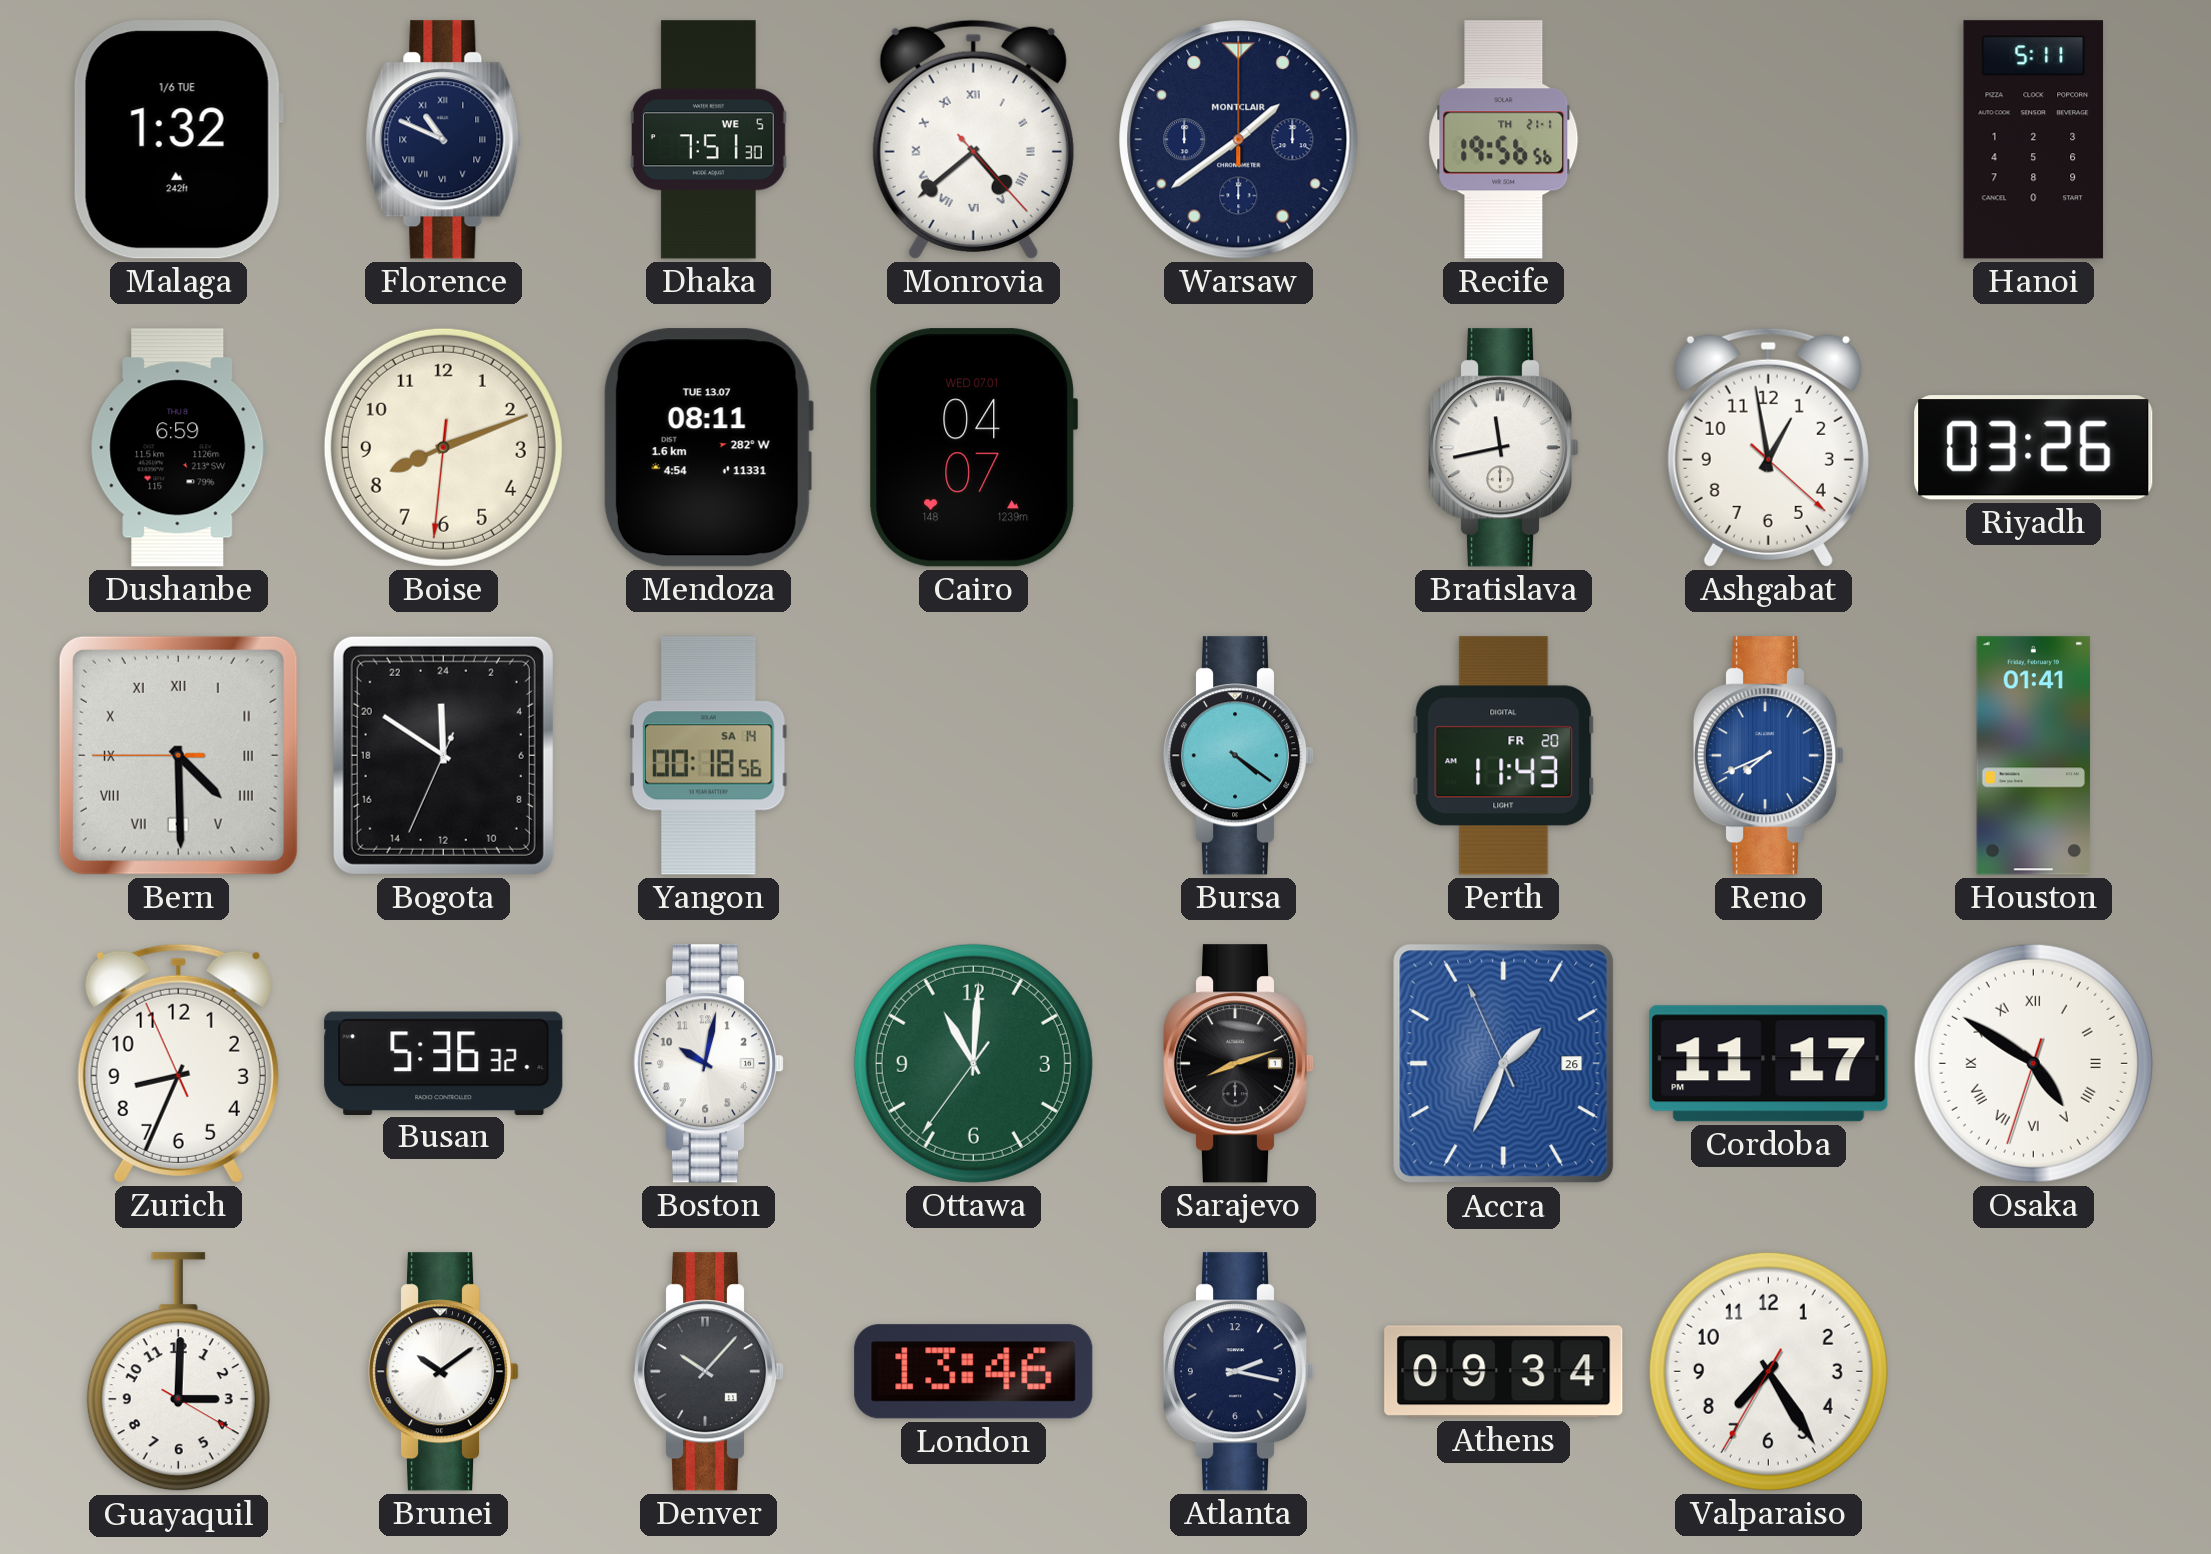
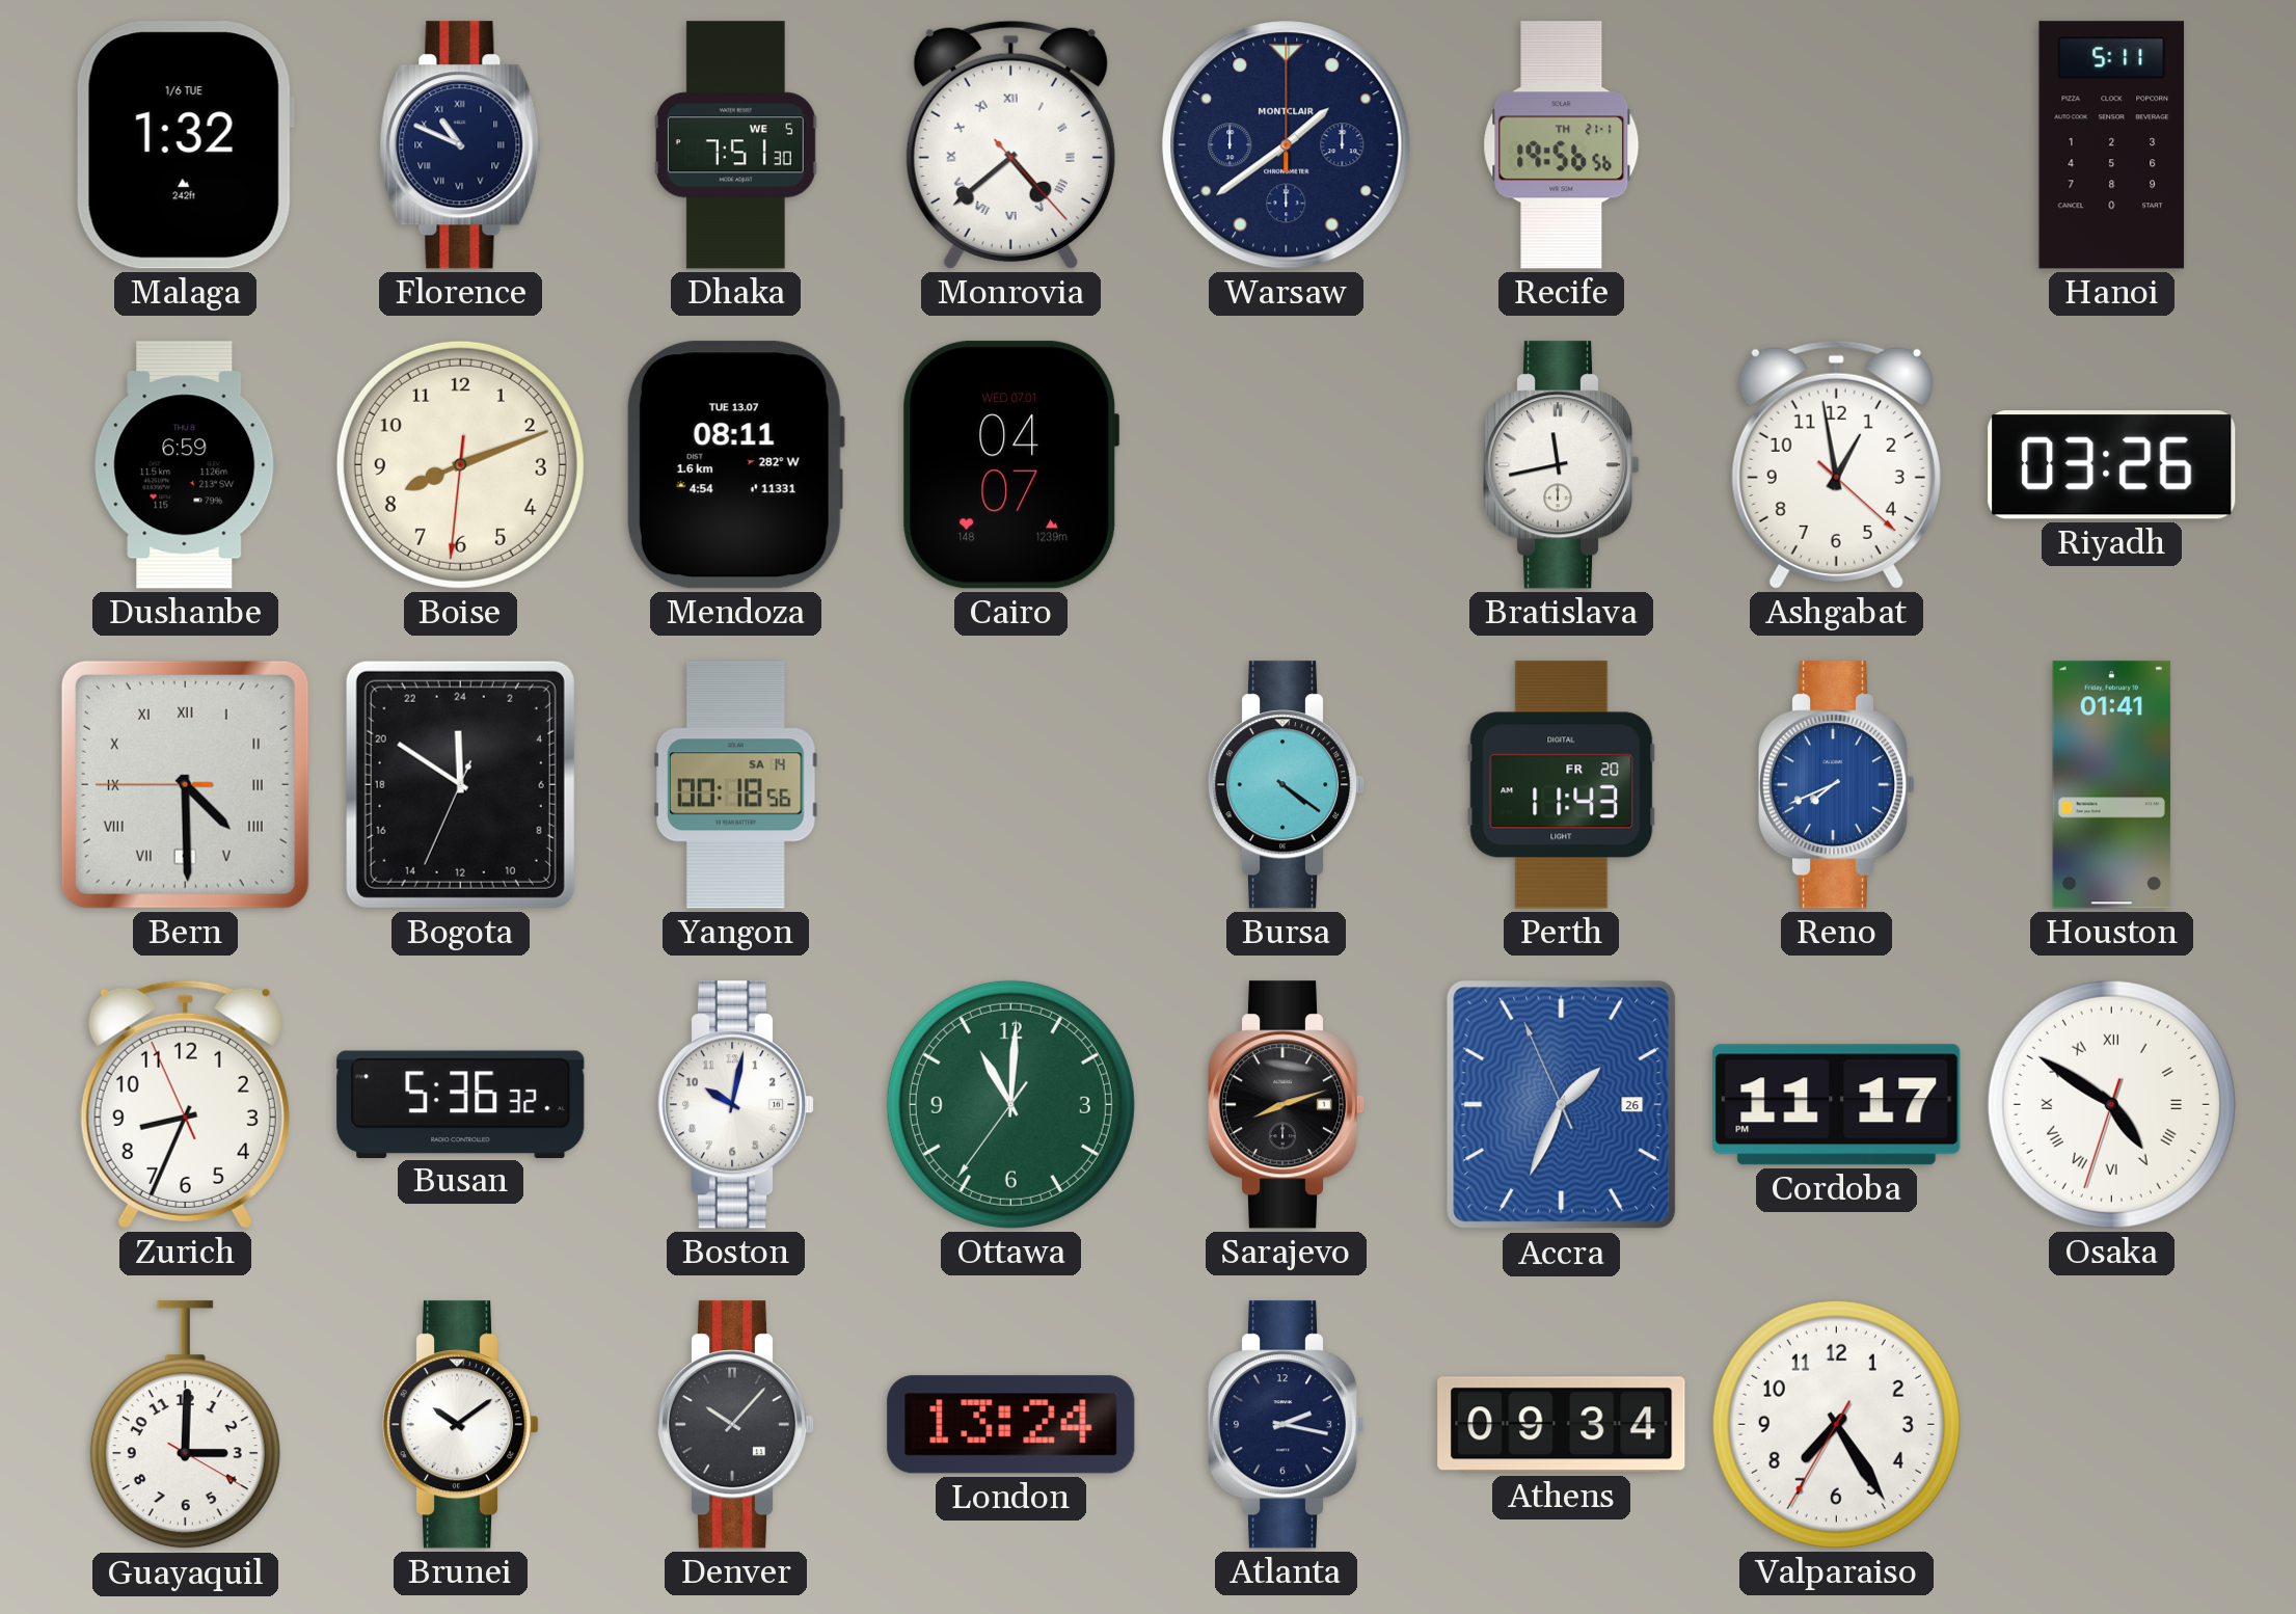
London: 13:46 -> 13:24
